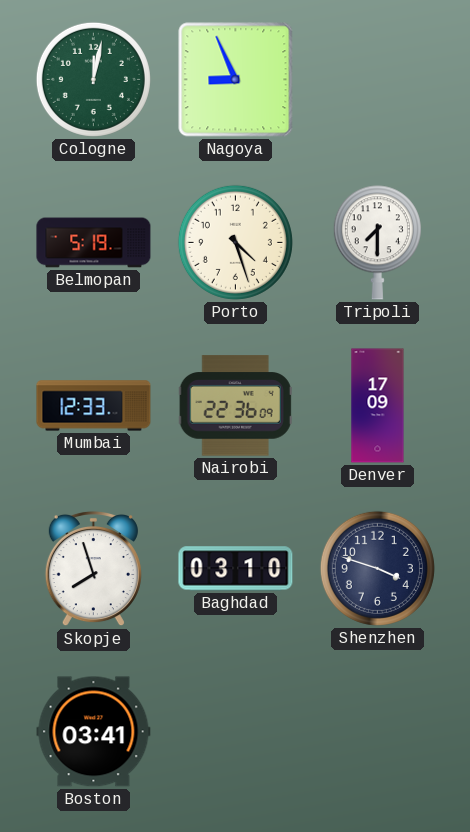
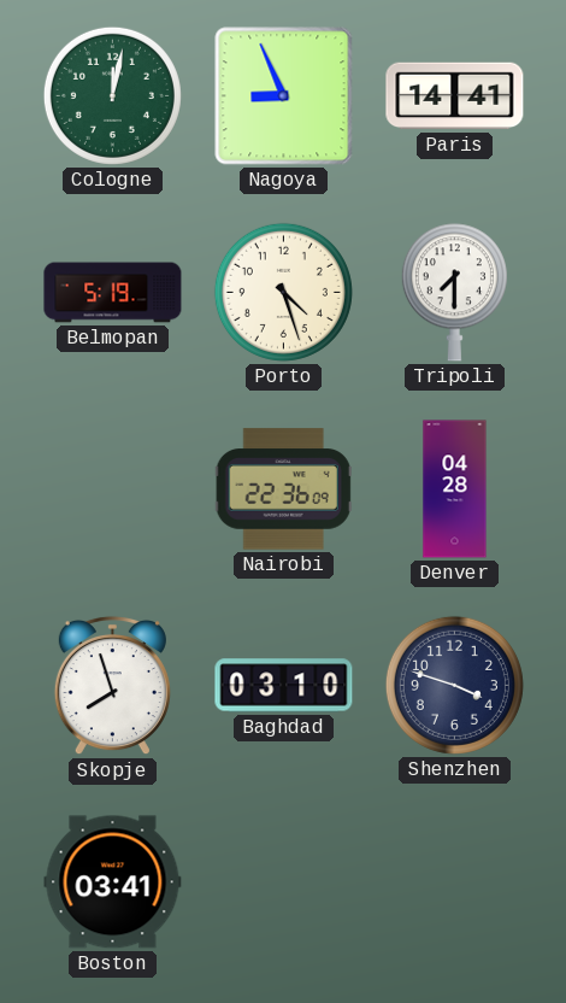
Paris: none -> 14:41
Mumbai: 12:33 -> none
Denver: 17:09 -> 04:28
